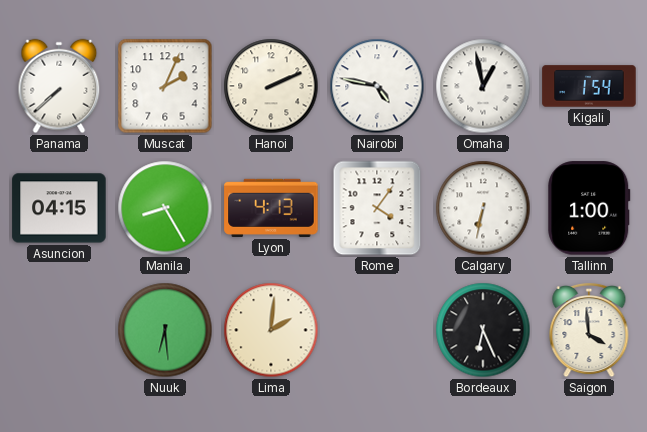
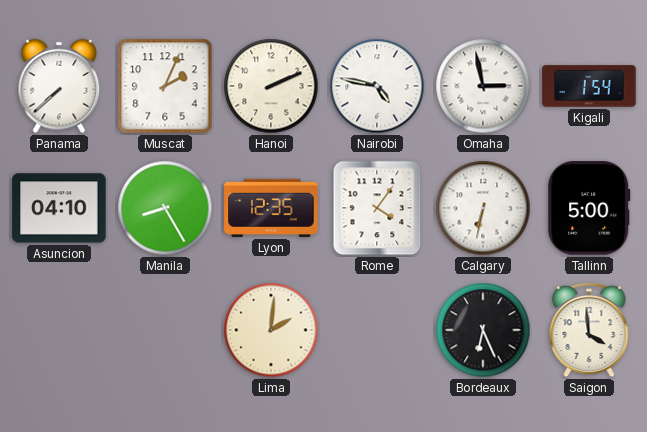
Omaha: 12:58 -> 2:58
Asuncion: 04:15 -> 04:10
Lyon: 4:13 -> 12:35
Tallinn: 1:00 -> 5:00
Nuuk: 6:29 -> none
